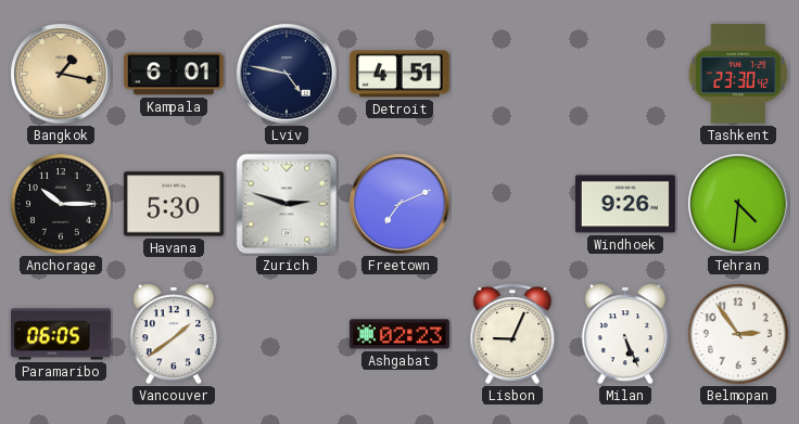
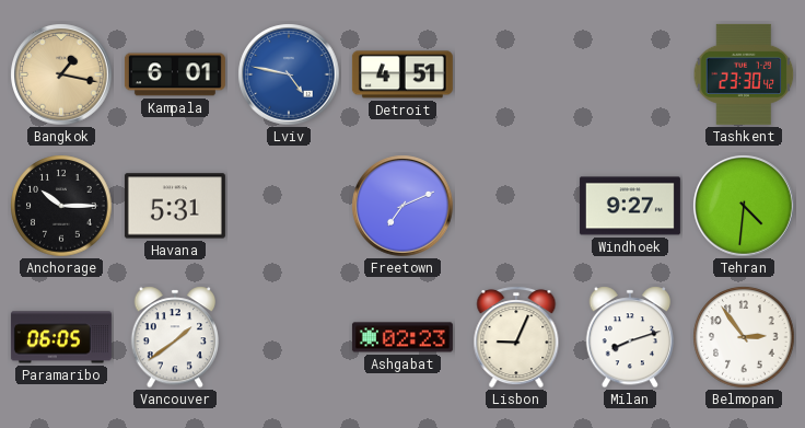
Lviv dial: navy -> blue
Havana: 5:30 -> 5:31
Zurich: 2:48 -> none
Windhoek: 9:26 -> 9:27
Milan: 5:26 -> 8:12
